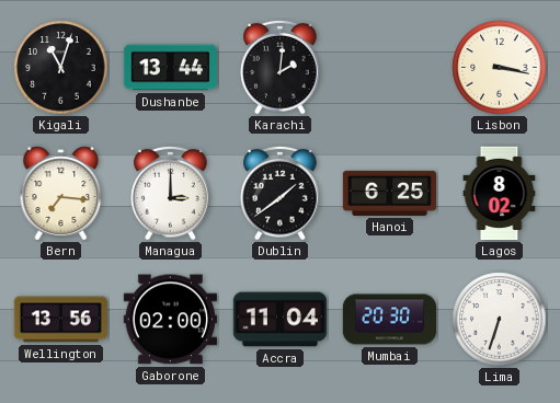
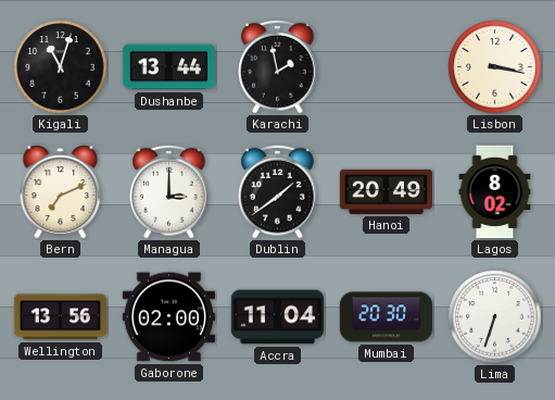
Karachi: 2:01 -> 1:58
Bern: 7:16 -> 7:11
Hanoi: 6:25 -> 20:49
